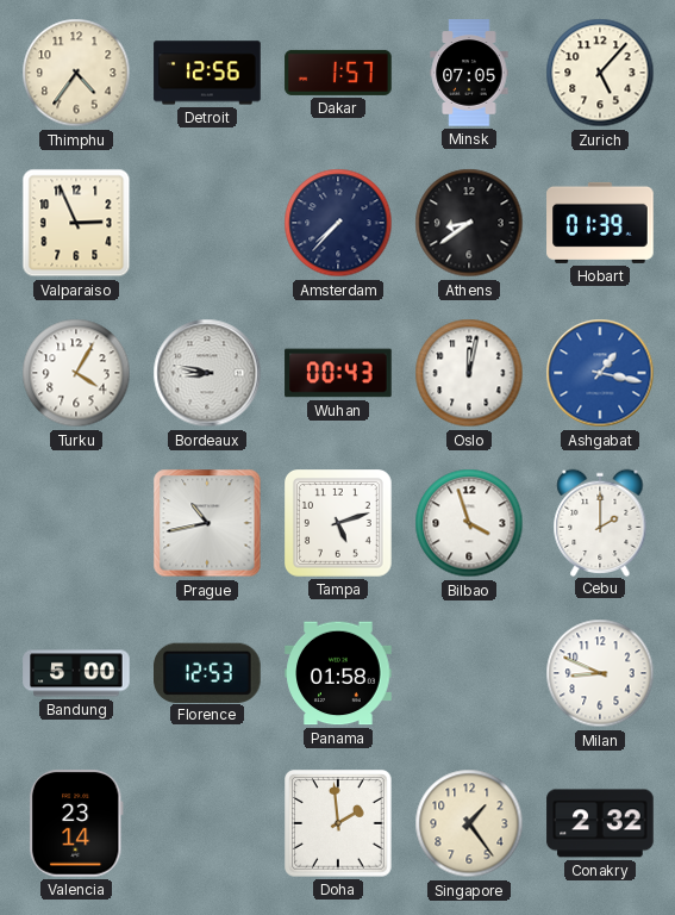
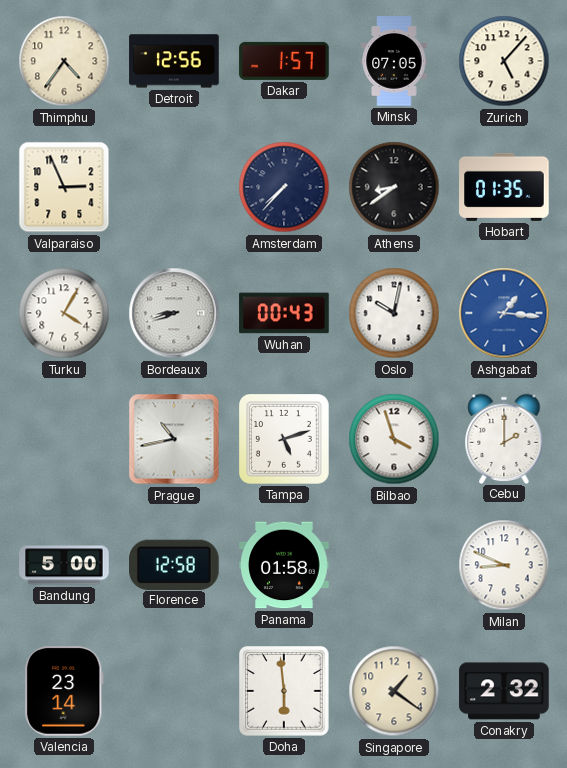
Hobart: 01:39 -> 01:35
Bordeaux: 8:47 -> 8:42
Oslo: 12:02 -> 10:02
Ashgabat: 1:17 -> 1:16
Florence: 12:53 -> 12:58
Doha: 1:59 -> 5:59
Singapore: 1:24 -> 1:21
